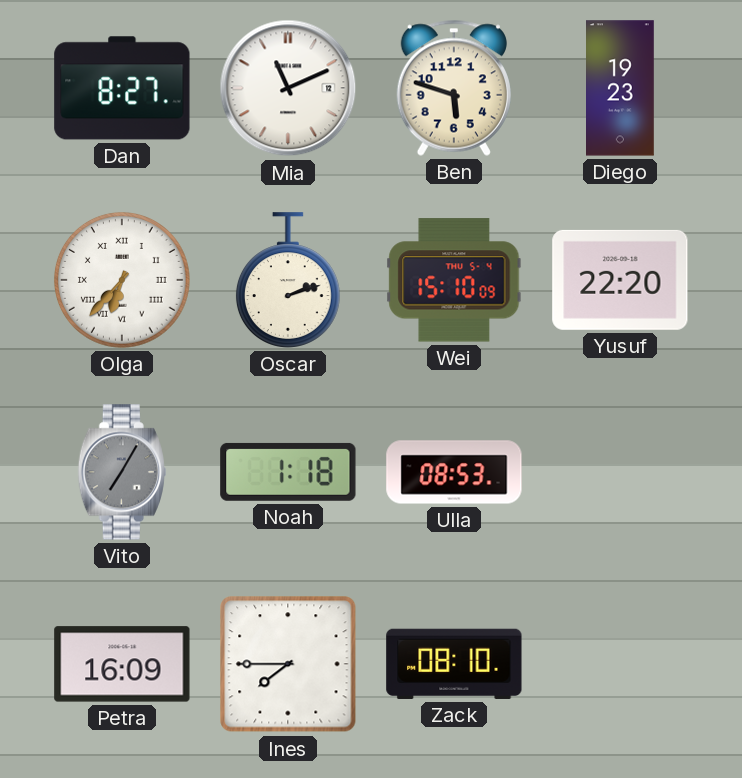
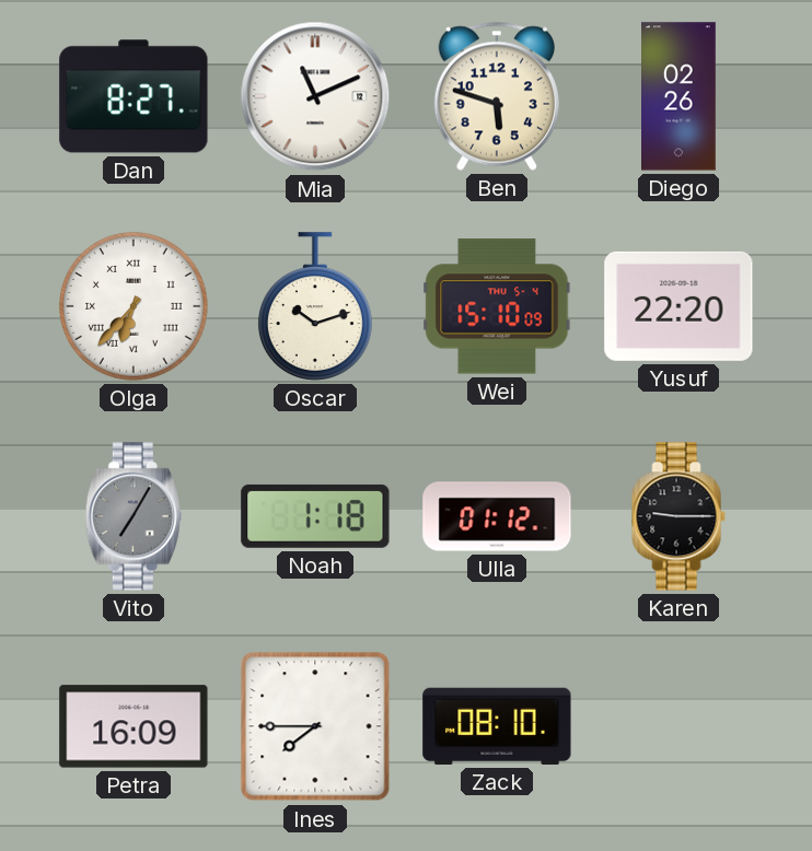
Diego: 19:23 -> 02:26
Oscar: 2:12 -> 10:12
Ulla: 08:53 -> 01:12
Karen: none -> 9:15
